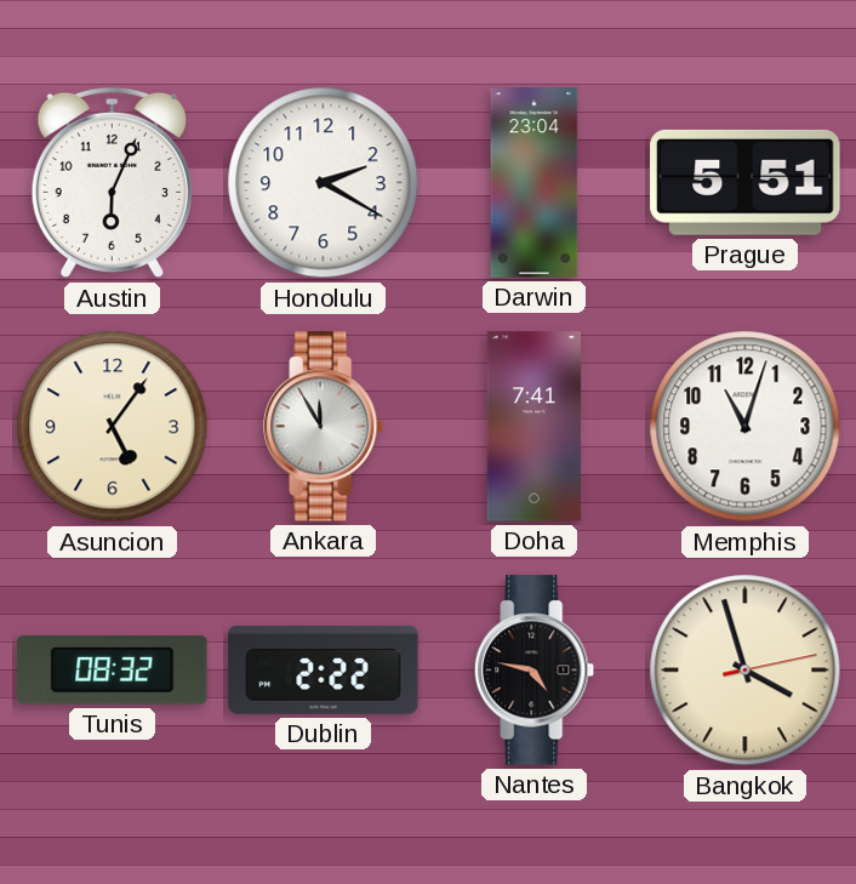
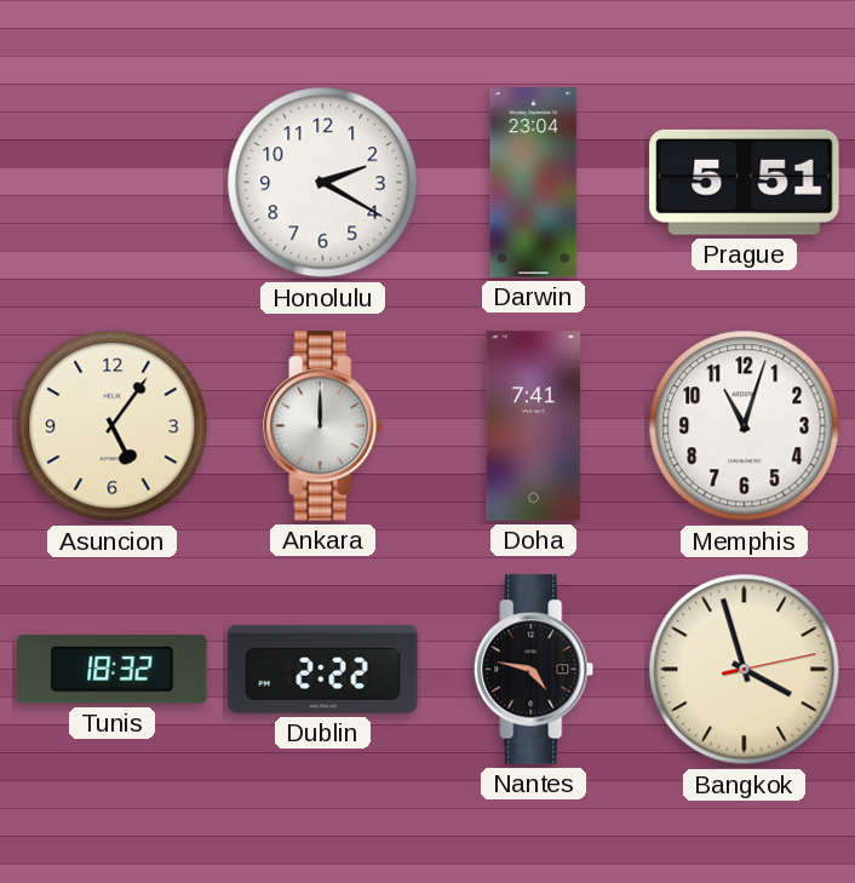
Austin: 6:04 -> none
Ankara: 11:55 -> 12:00
Tunis: 08:32 -> 18:32
